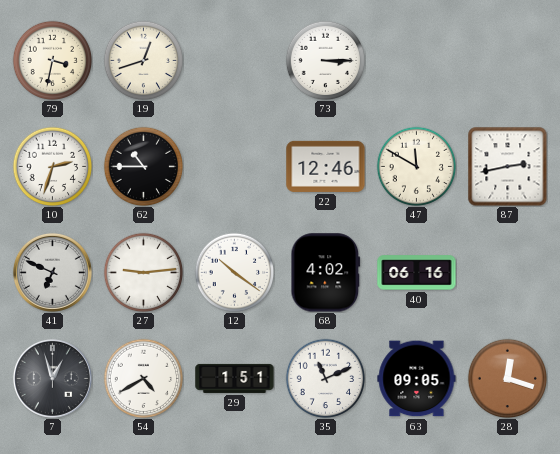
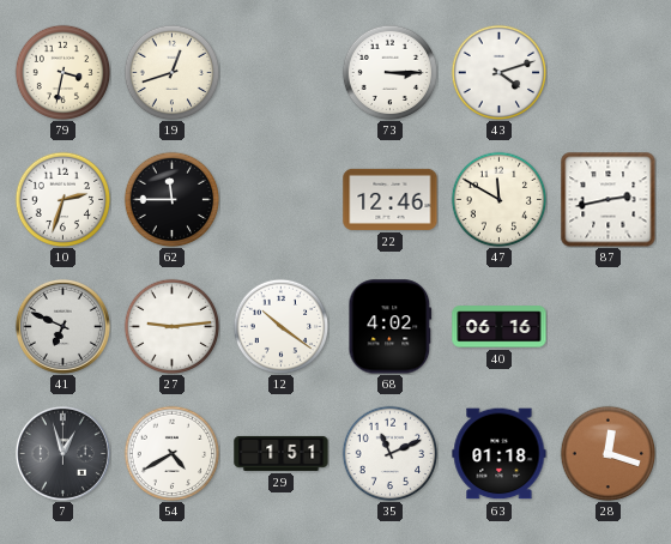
43: none -> 4:12
62: 10:45 -> 11:45
63: 09:05 -> 01:18
